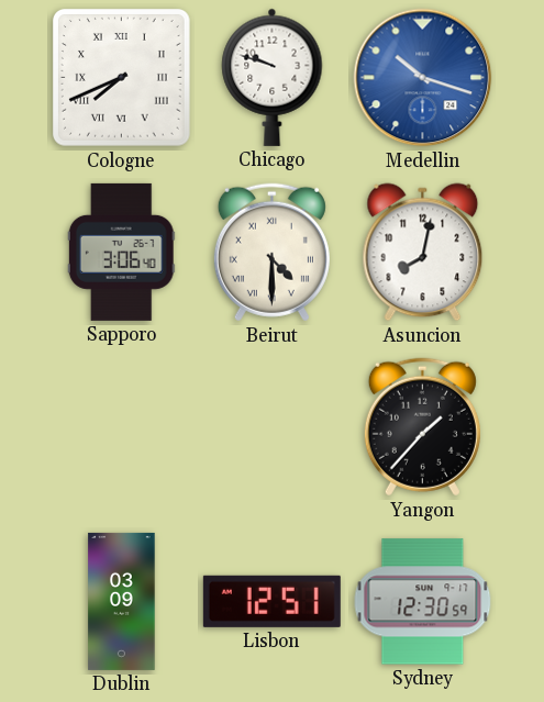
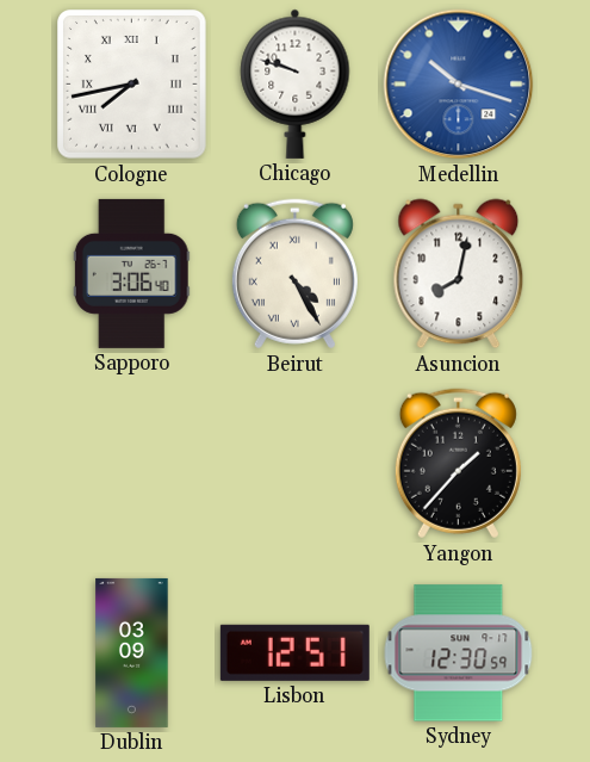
Cologne: 7:41 -> 7:43
Beirut: 4:30 -> 4:25
